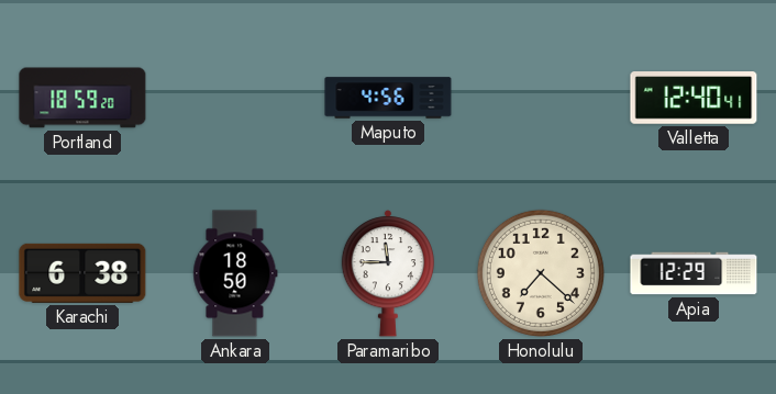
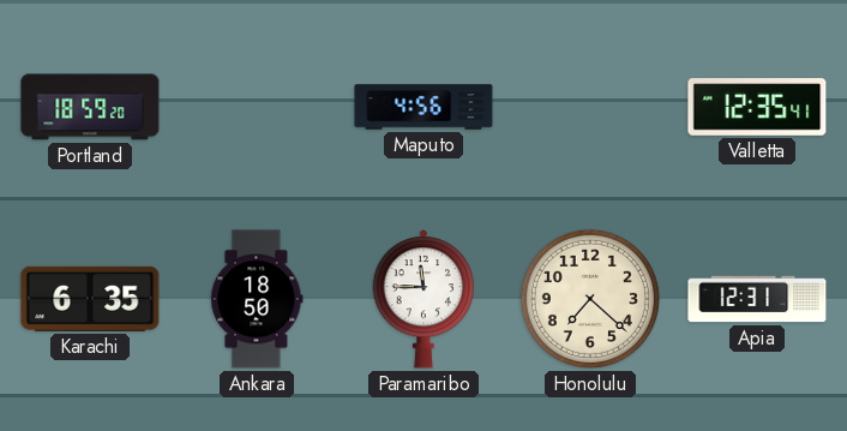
Valletta: 12:40 -> 12:35
Karachi: 6:38 -> 6:35
Apia: 12:29 -> 12:31
